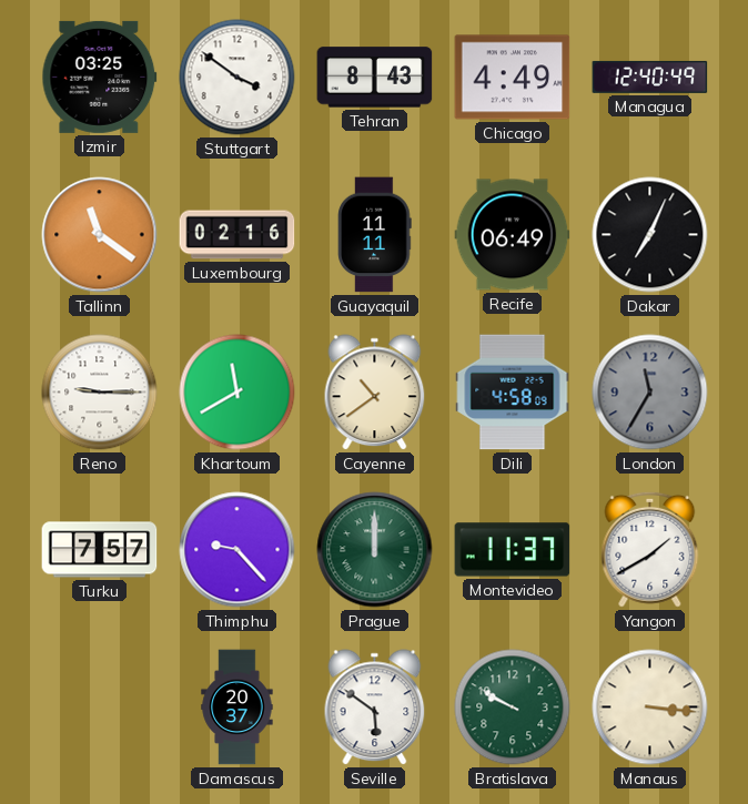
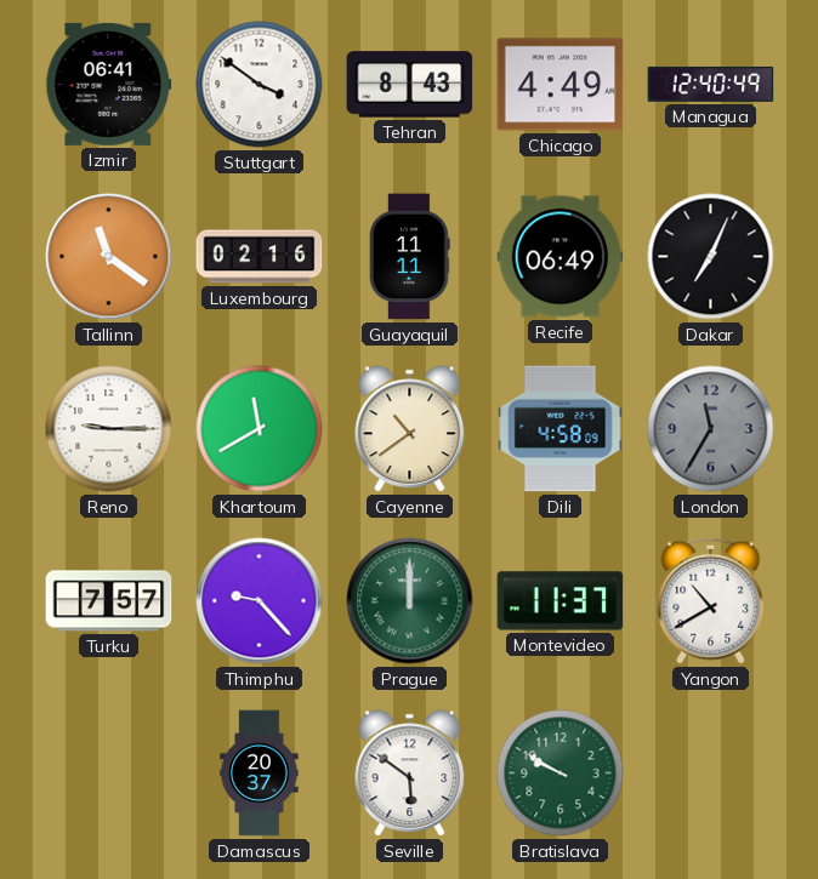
Izmir: 03:25 -> 06:41
Yangon: 1:40 -> 10:40
Manaus: 3:16 -> none
